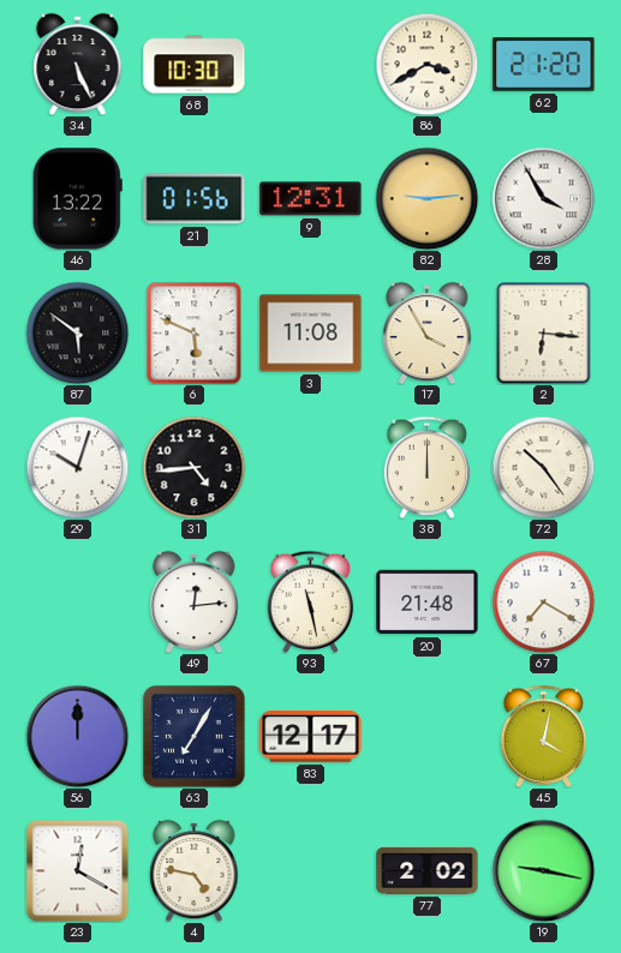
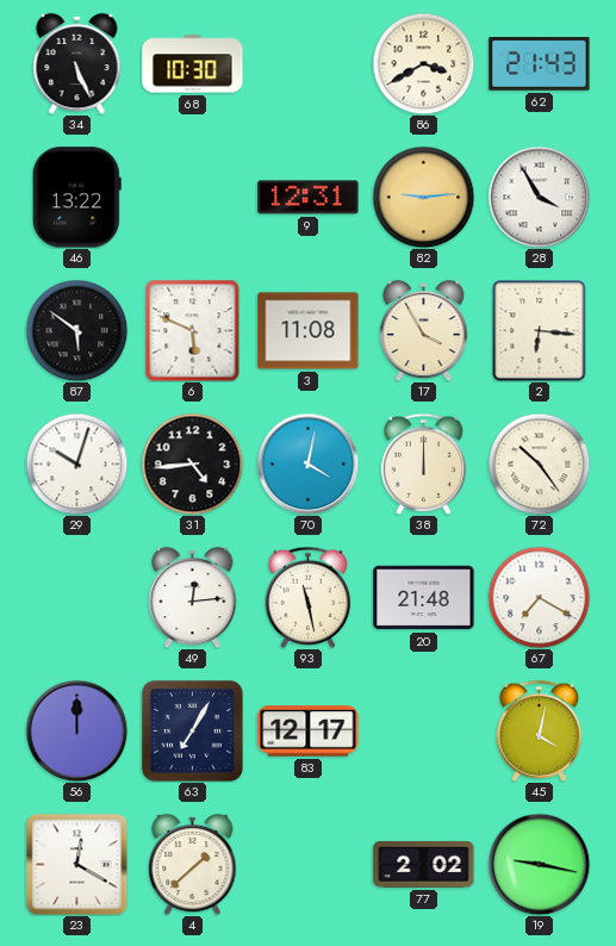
62: 21:20 -> 21:43
21: 01:56 -> none
70: none -> 4:02
4: 4:47 -> 1:38
